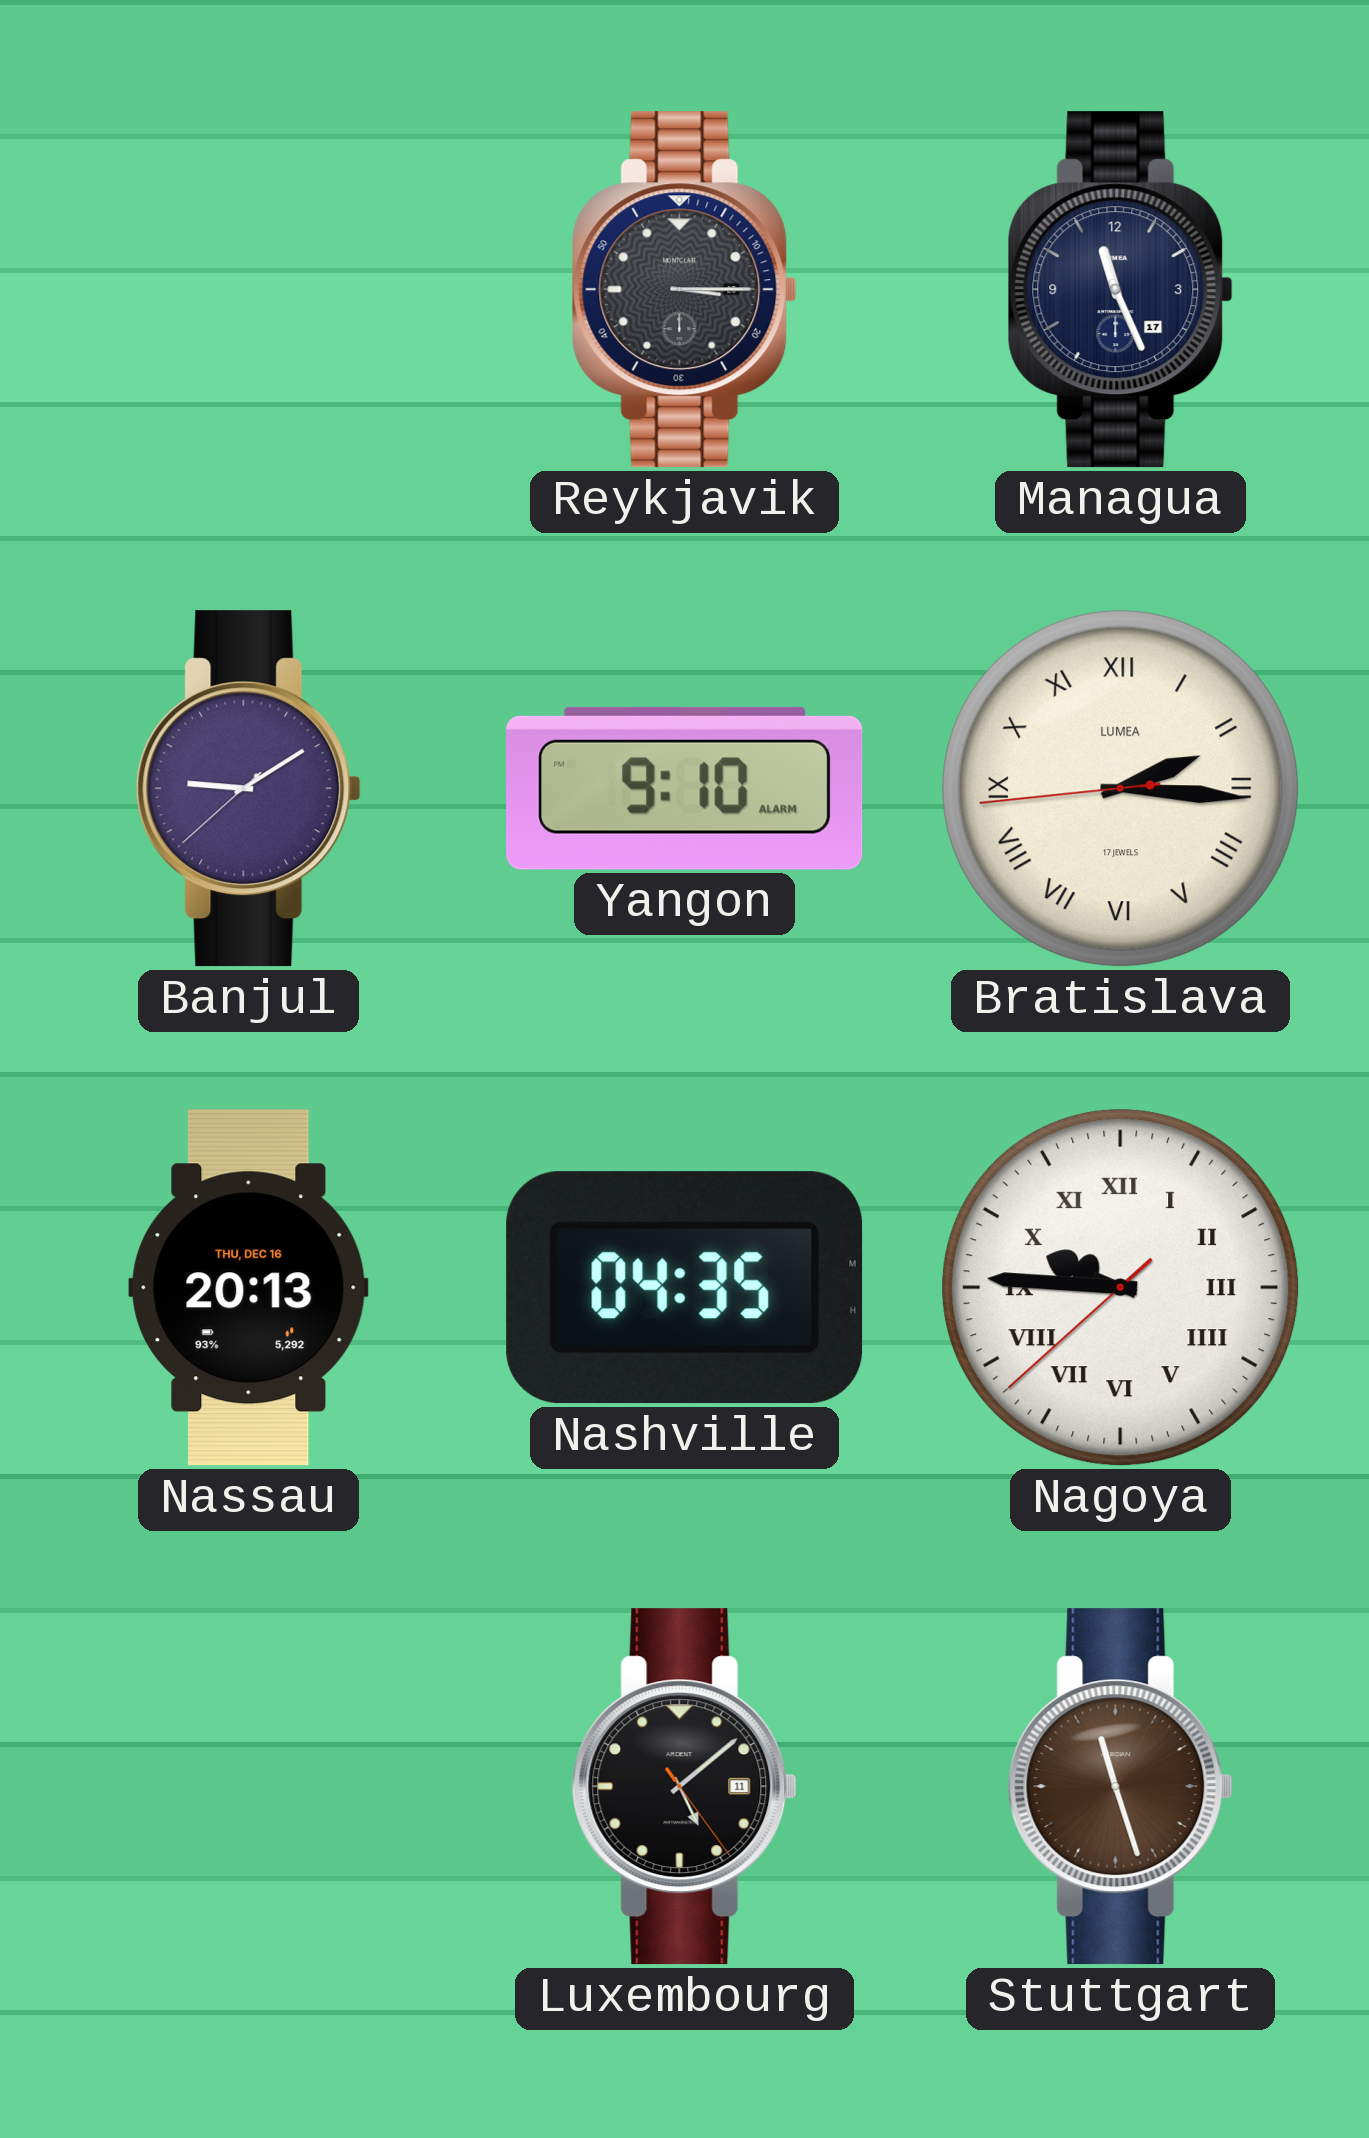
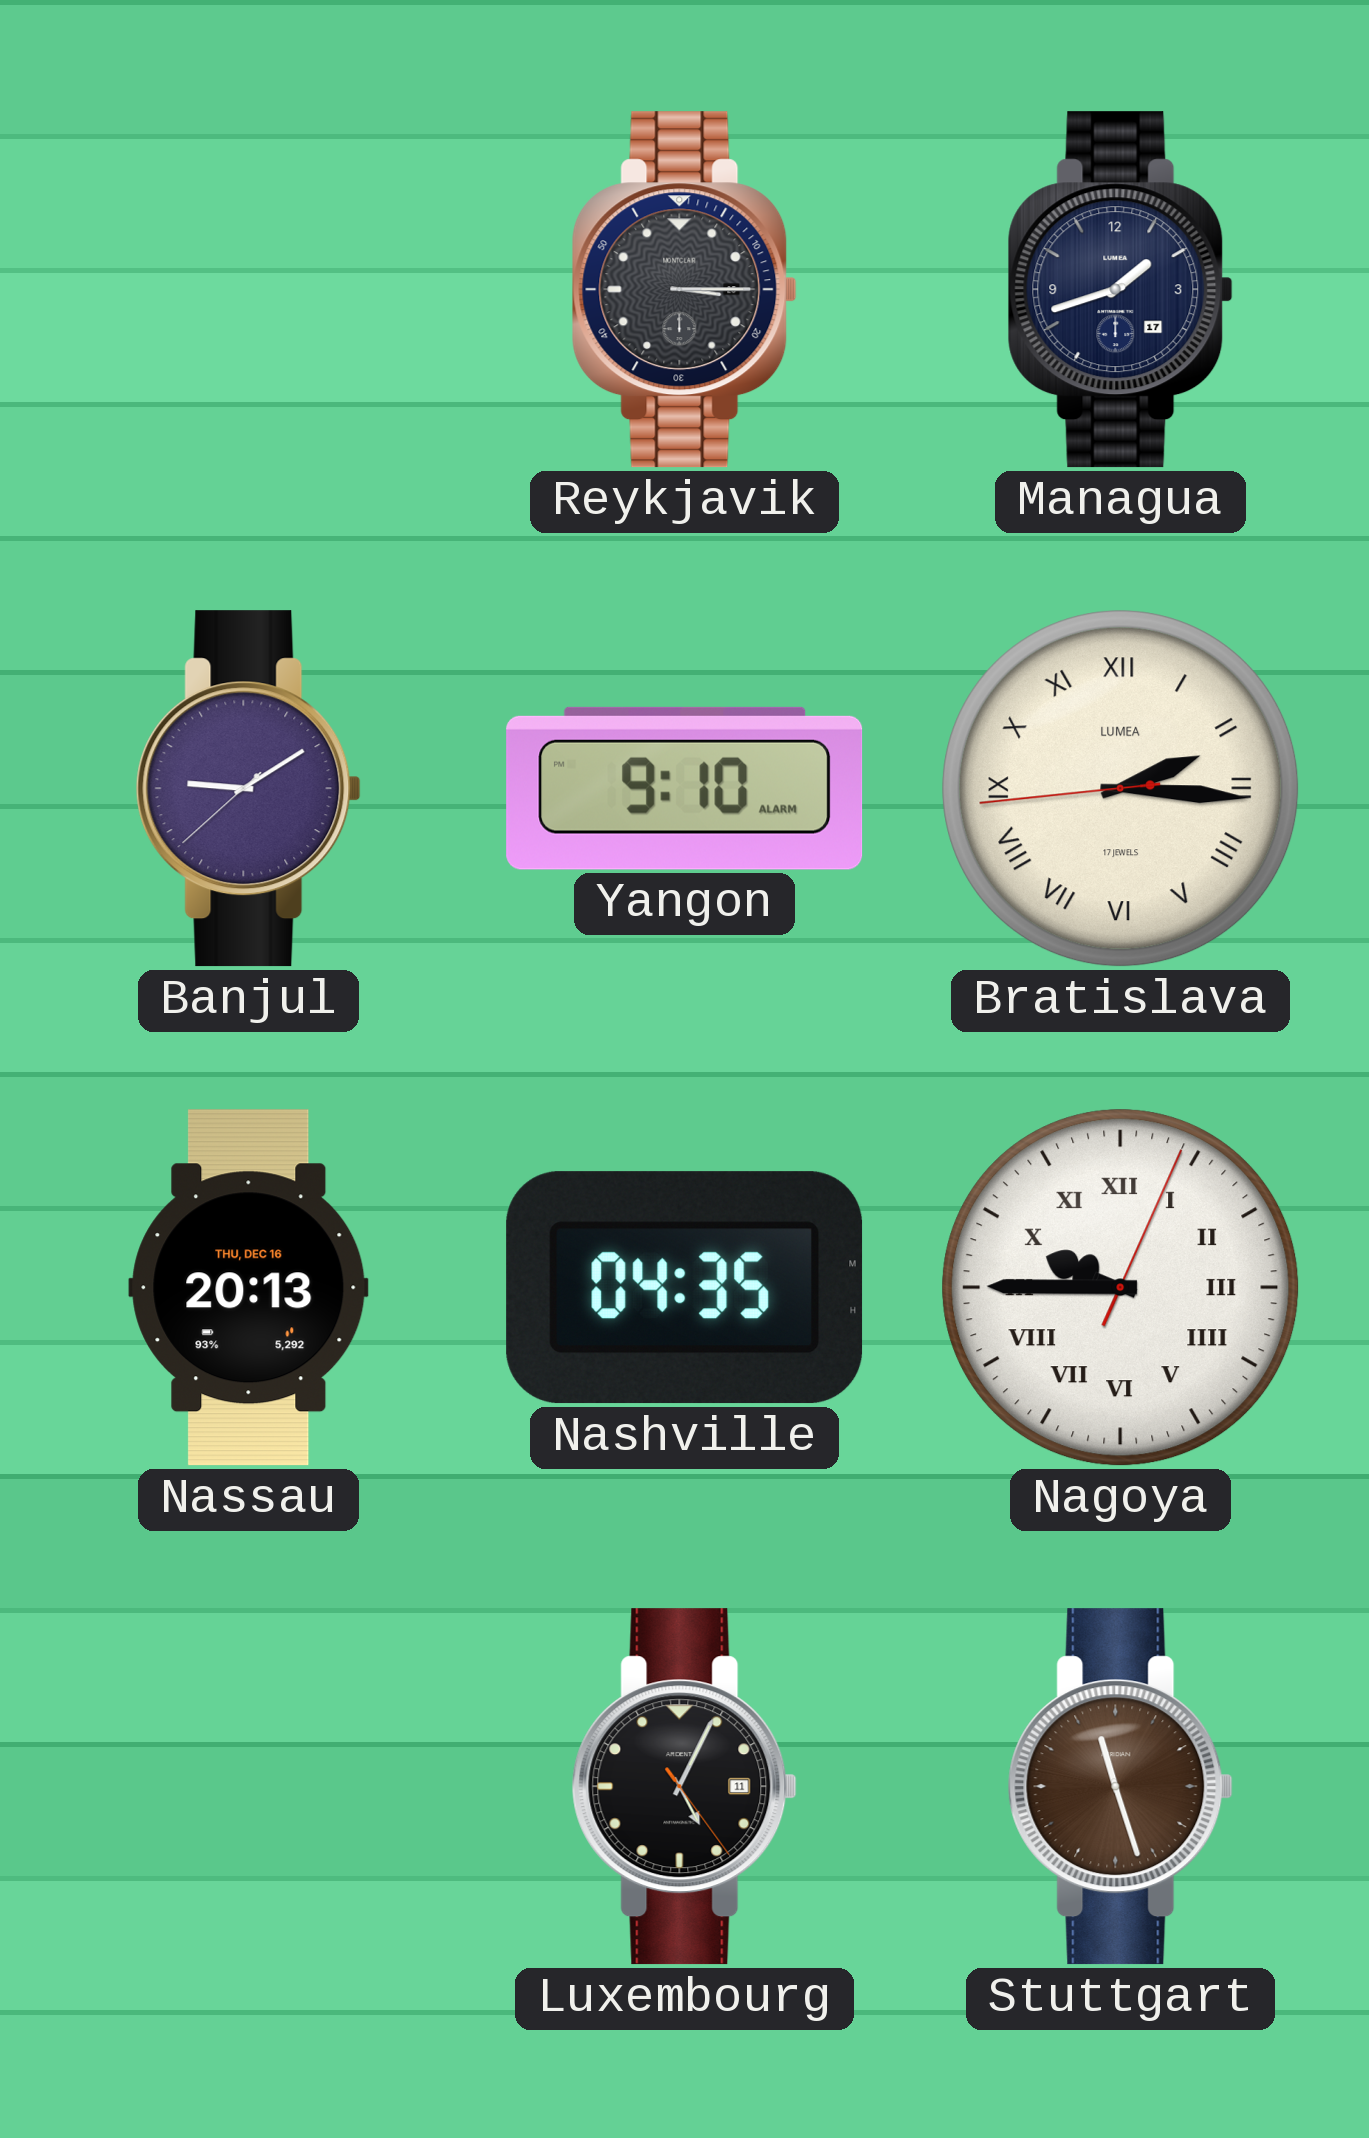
Managua: 11:26 -> 1:42
Nagoya: 9:45:38 -> 9:45:04
Luxembourg: 5:08 -> 5:04
